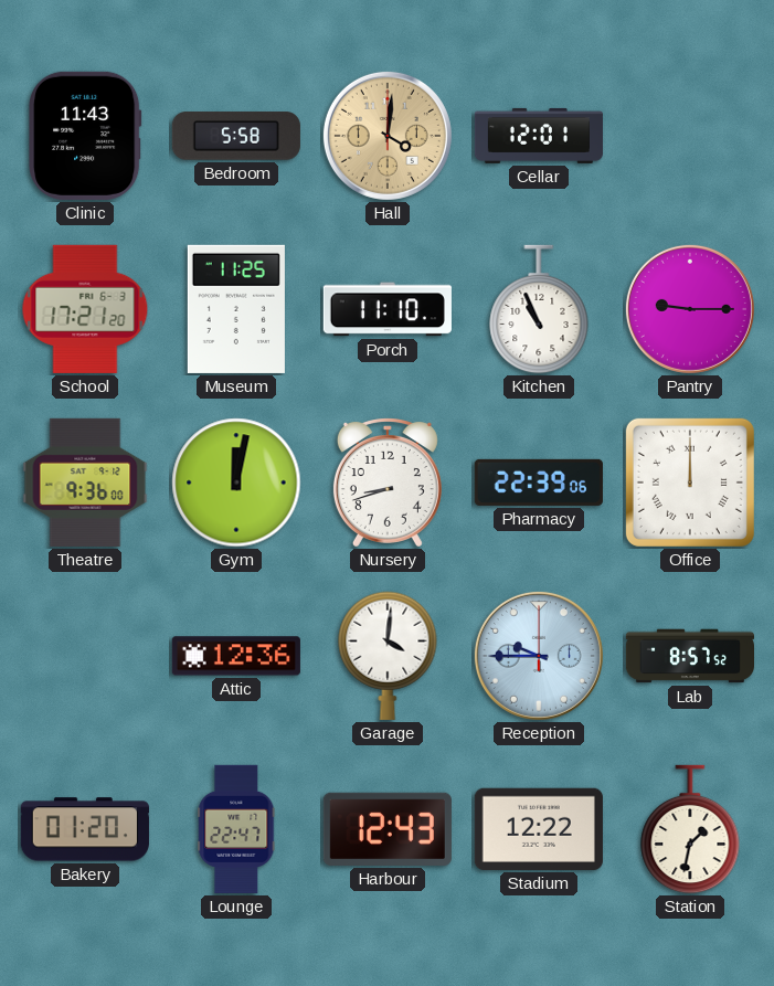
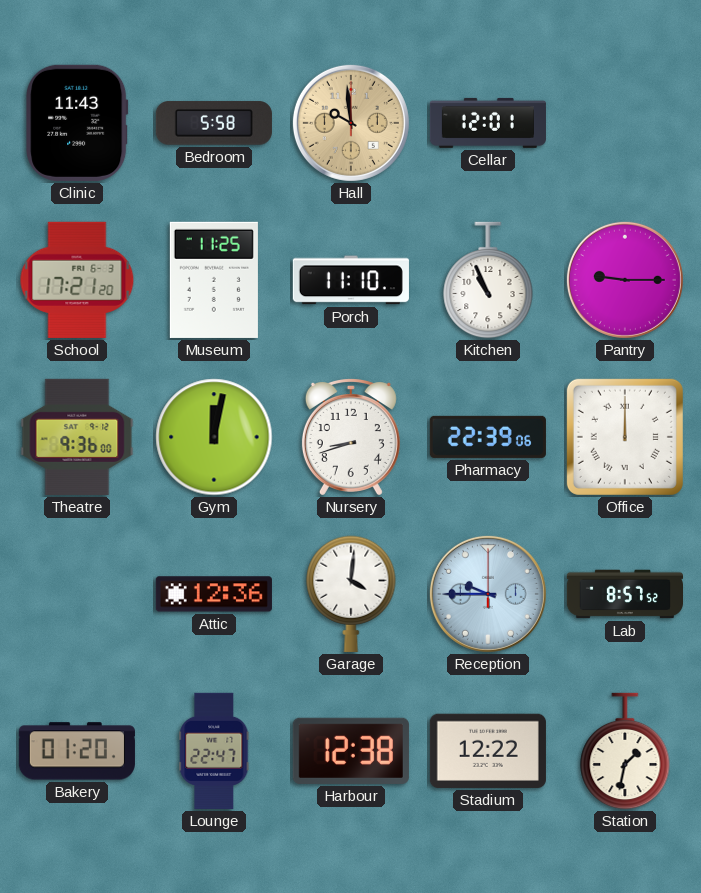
Hall: 4:01 -> 9:59
Harbour: 12:43 -> 12:38
